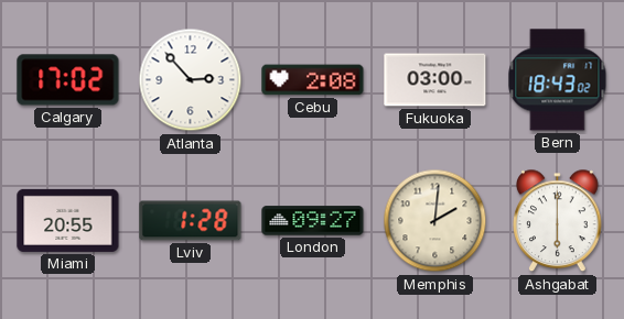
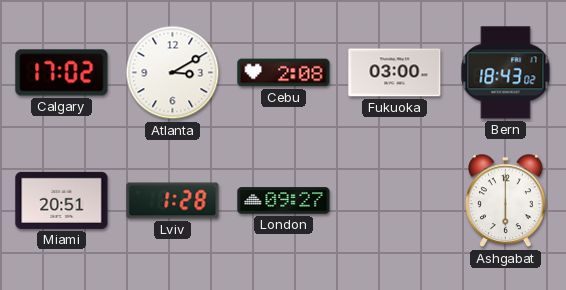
Atlanta: 2:53 -> 3:10
Miami: 20:55 -> 20:51
Memphis: 2:01 -> none
